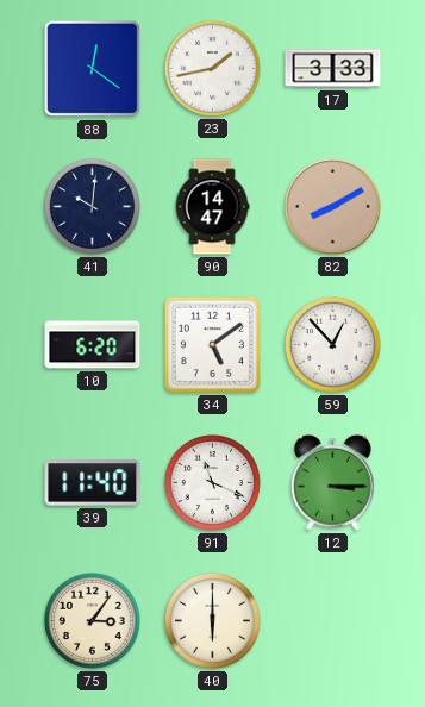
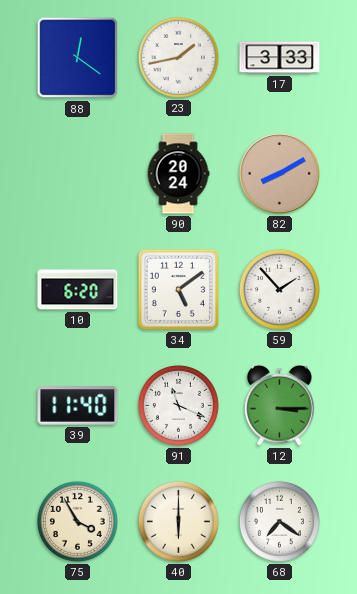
41: 10:01 -> none
90: 14:47 -> 20:24
59: 12:53 -> 1:53
75: 3:06 -> 3:55
68: none -> 7:21
